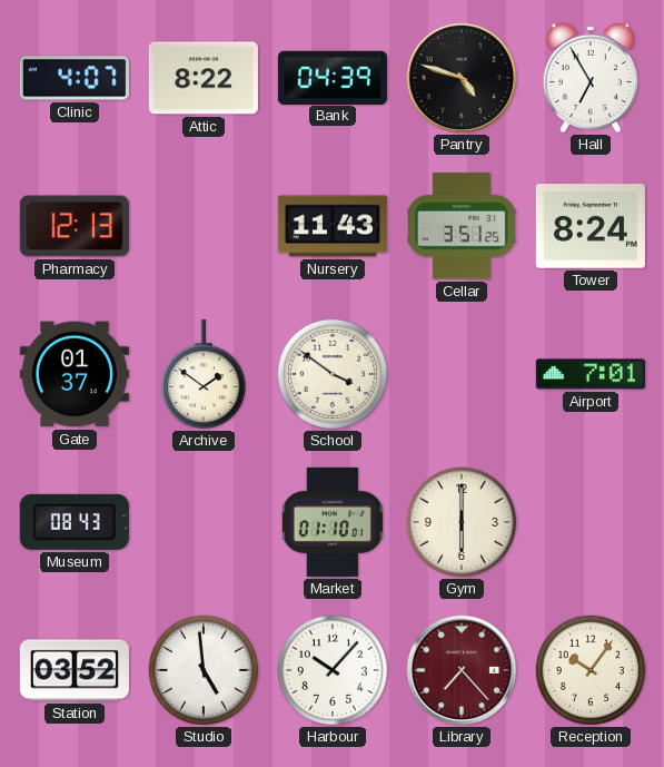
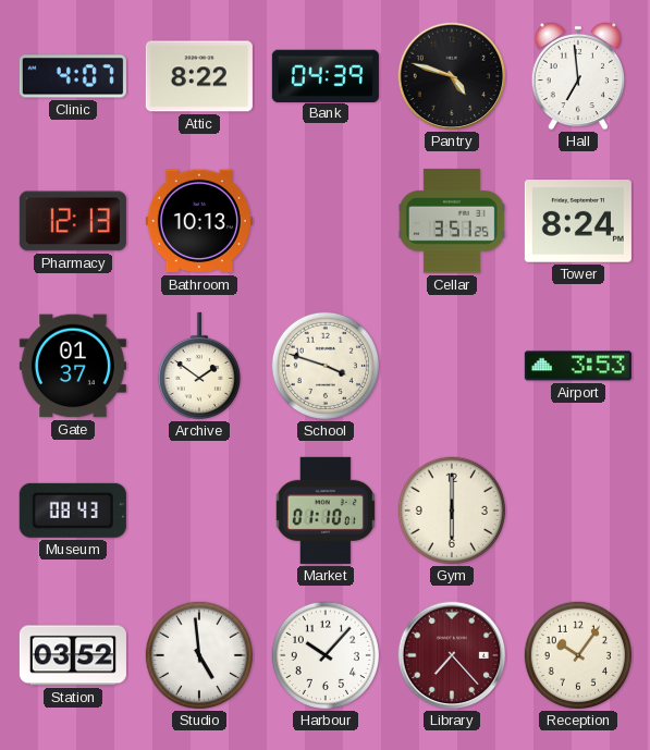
Hall: 6:55 -> 6:59
Bathroom: none -> 10:13
Nursery: 11:43 -> none
School: 3:51 -> 3:48
Airport: 7:01 -> 3:53
